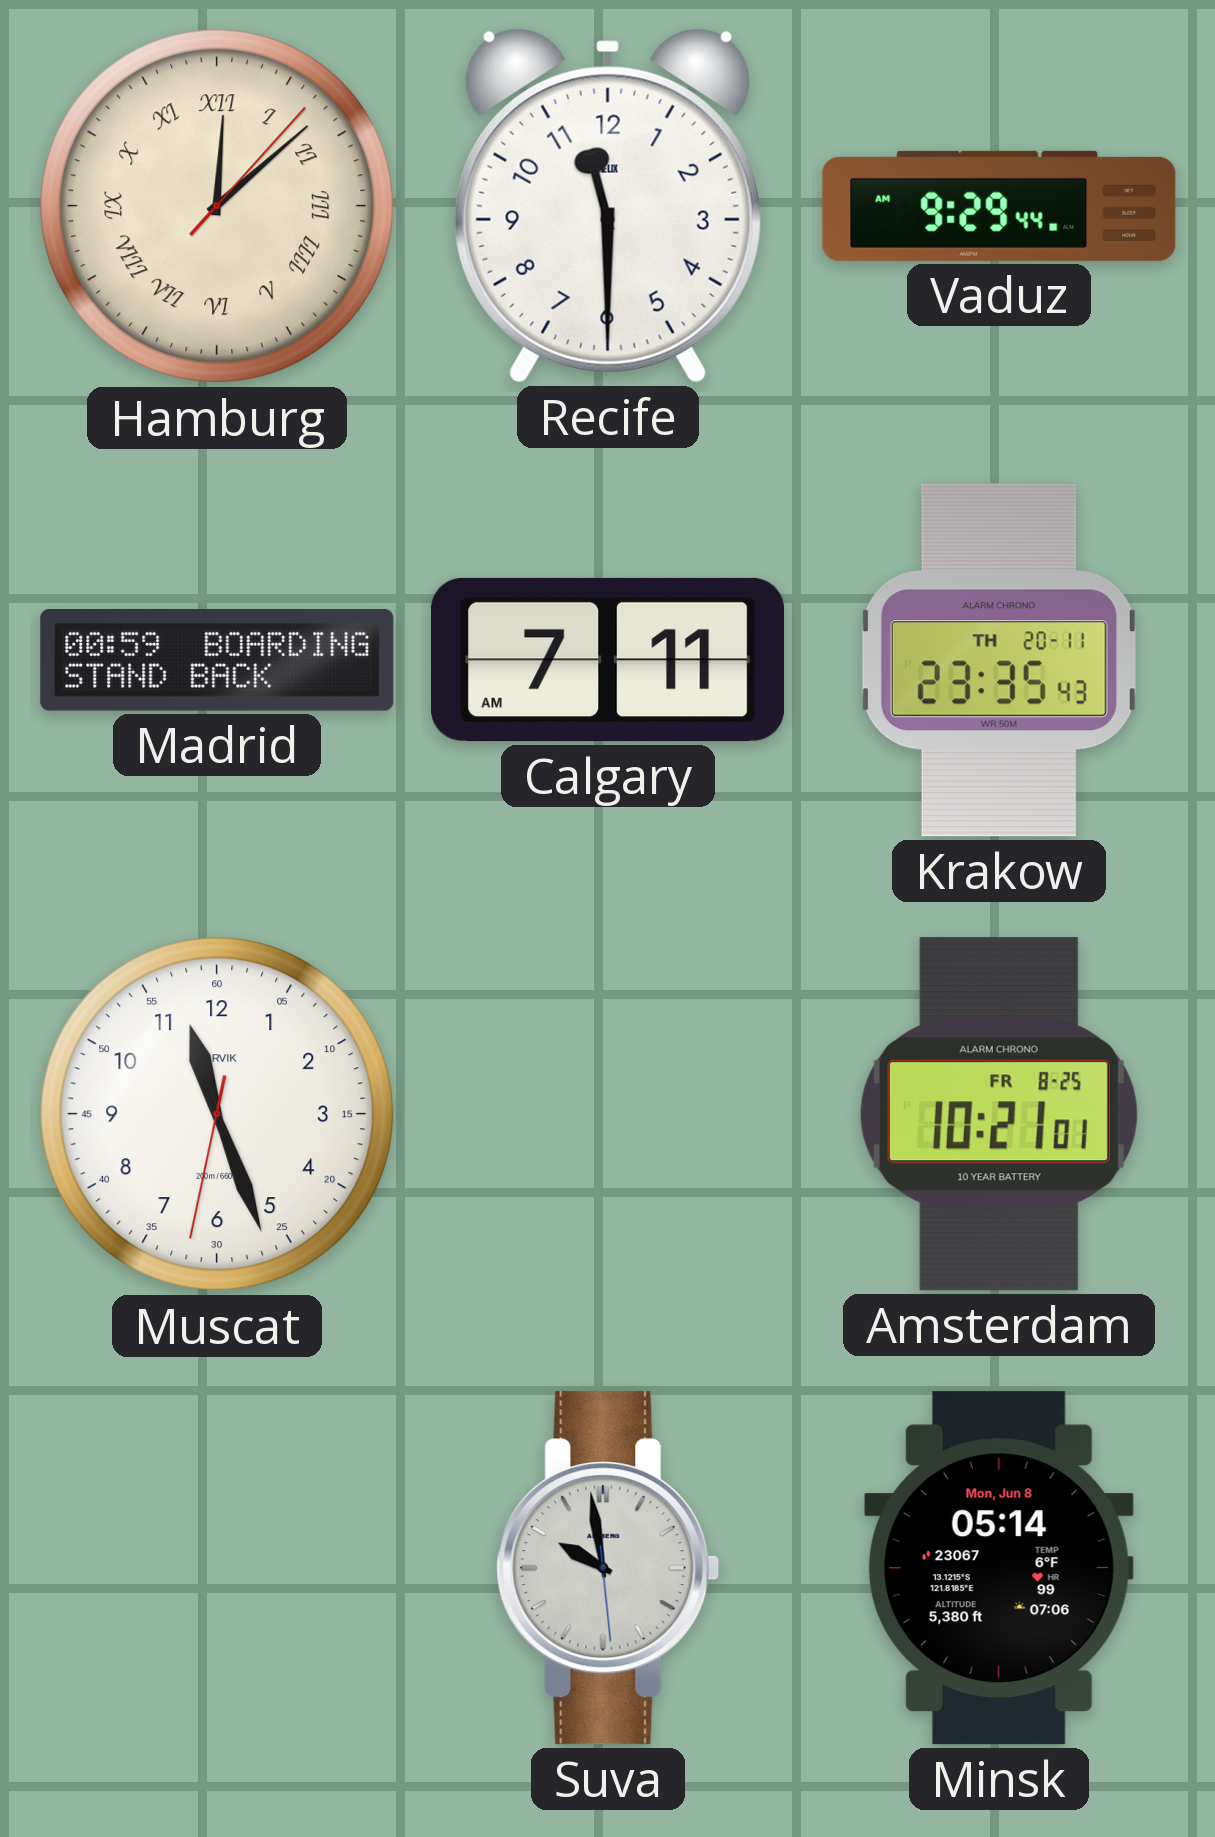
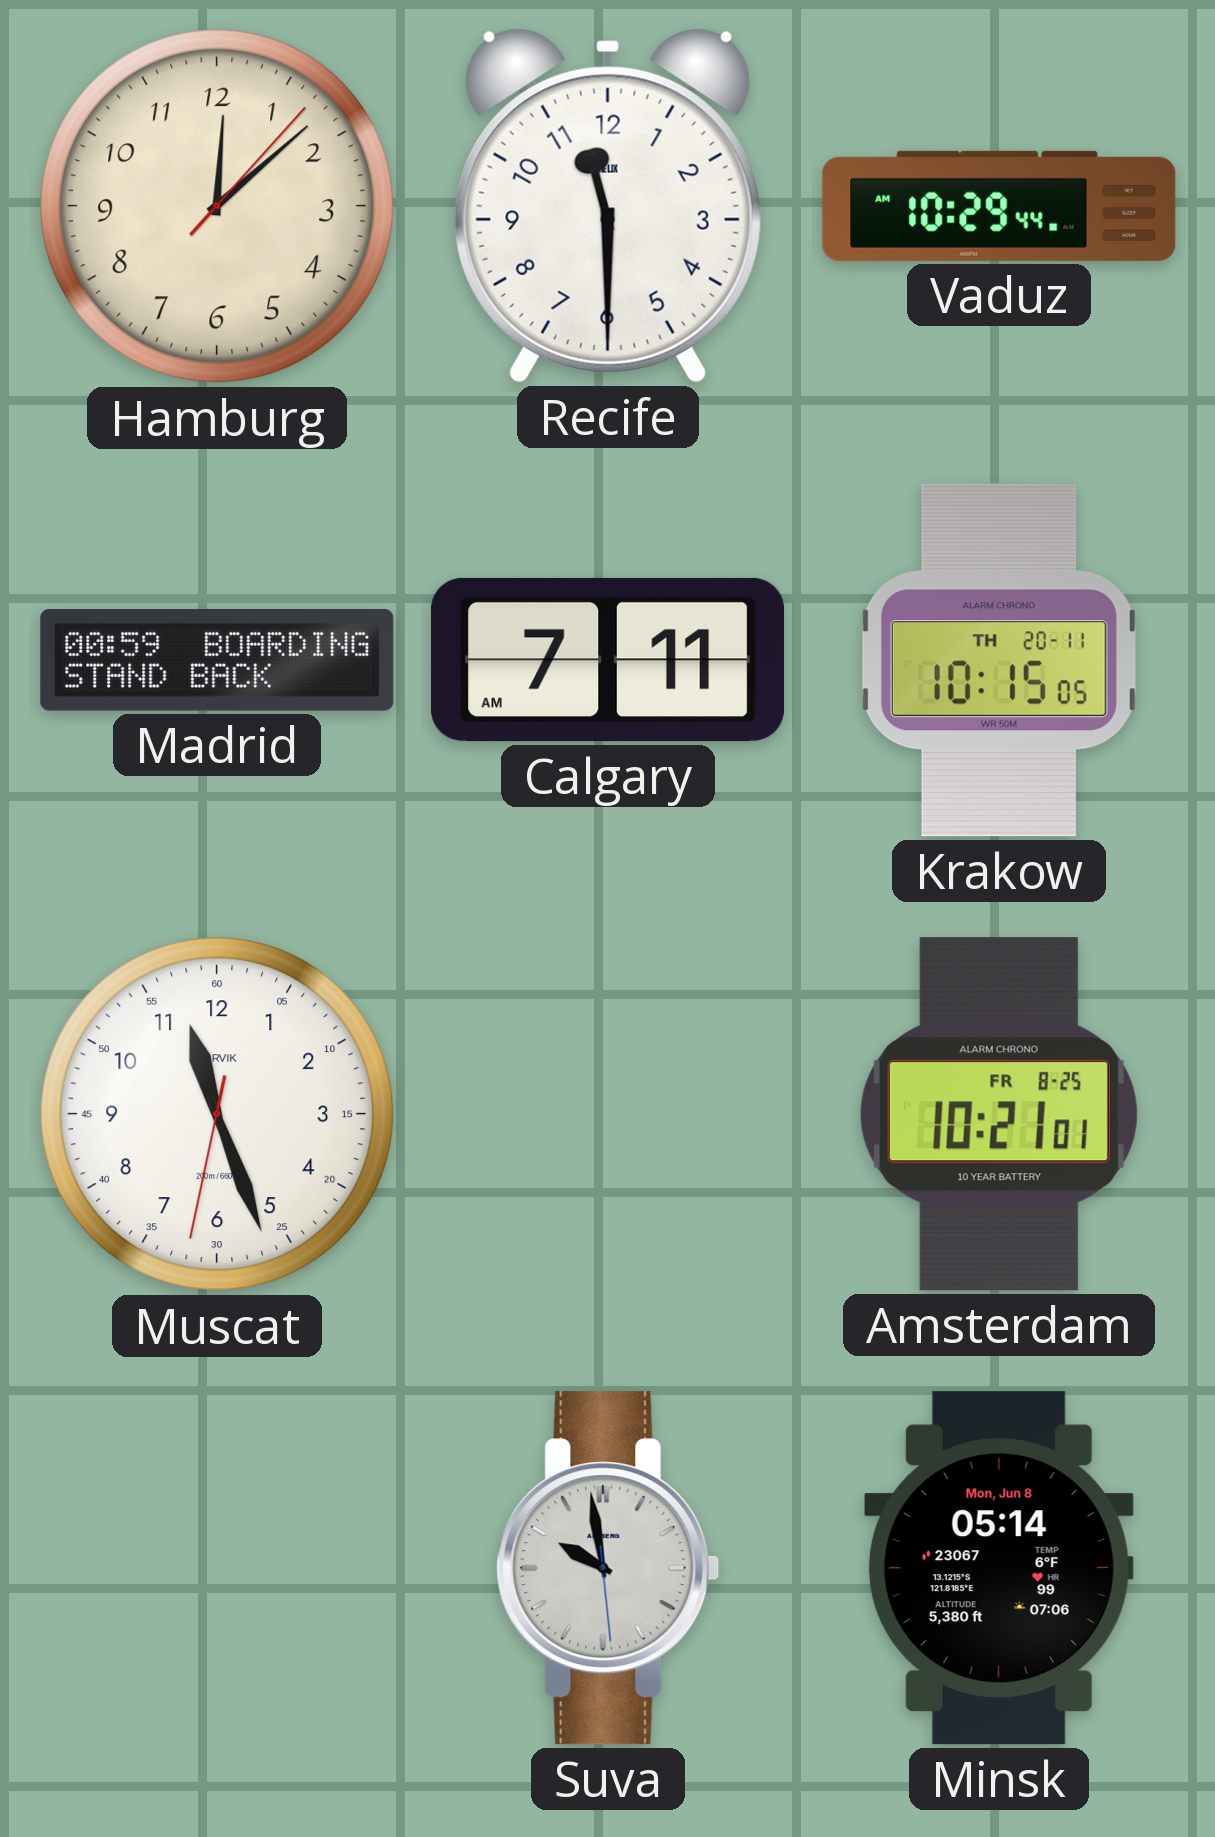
Hamburg numerals: Roman -> Arabic
Vaduz: 9:29 -> 10:29
Krakow: 23:35 -> 10:15
